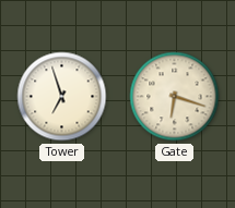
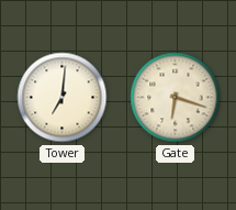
Tower: 6:57 -> 7:01
